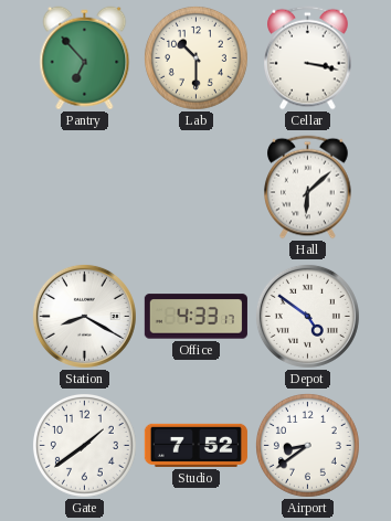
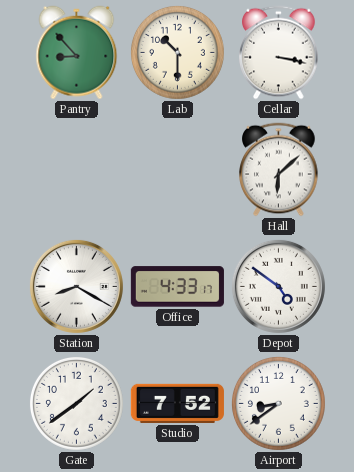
Pantry: 6:53 -> 8:53
